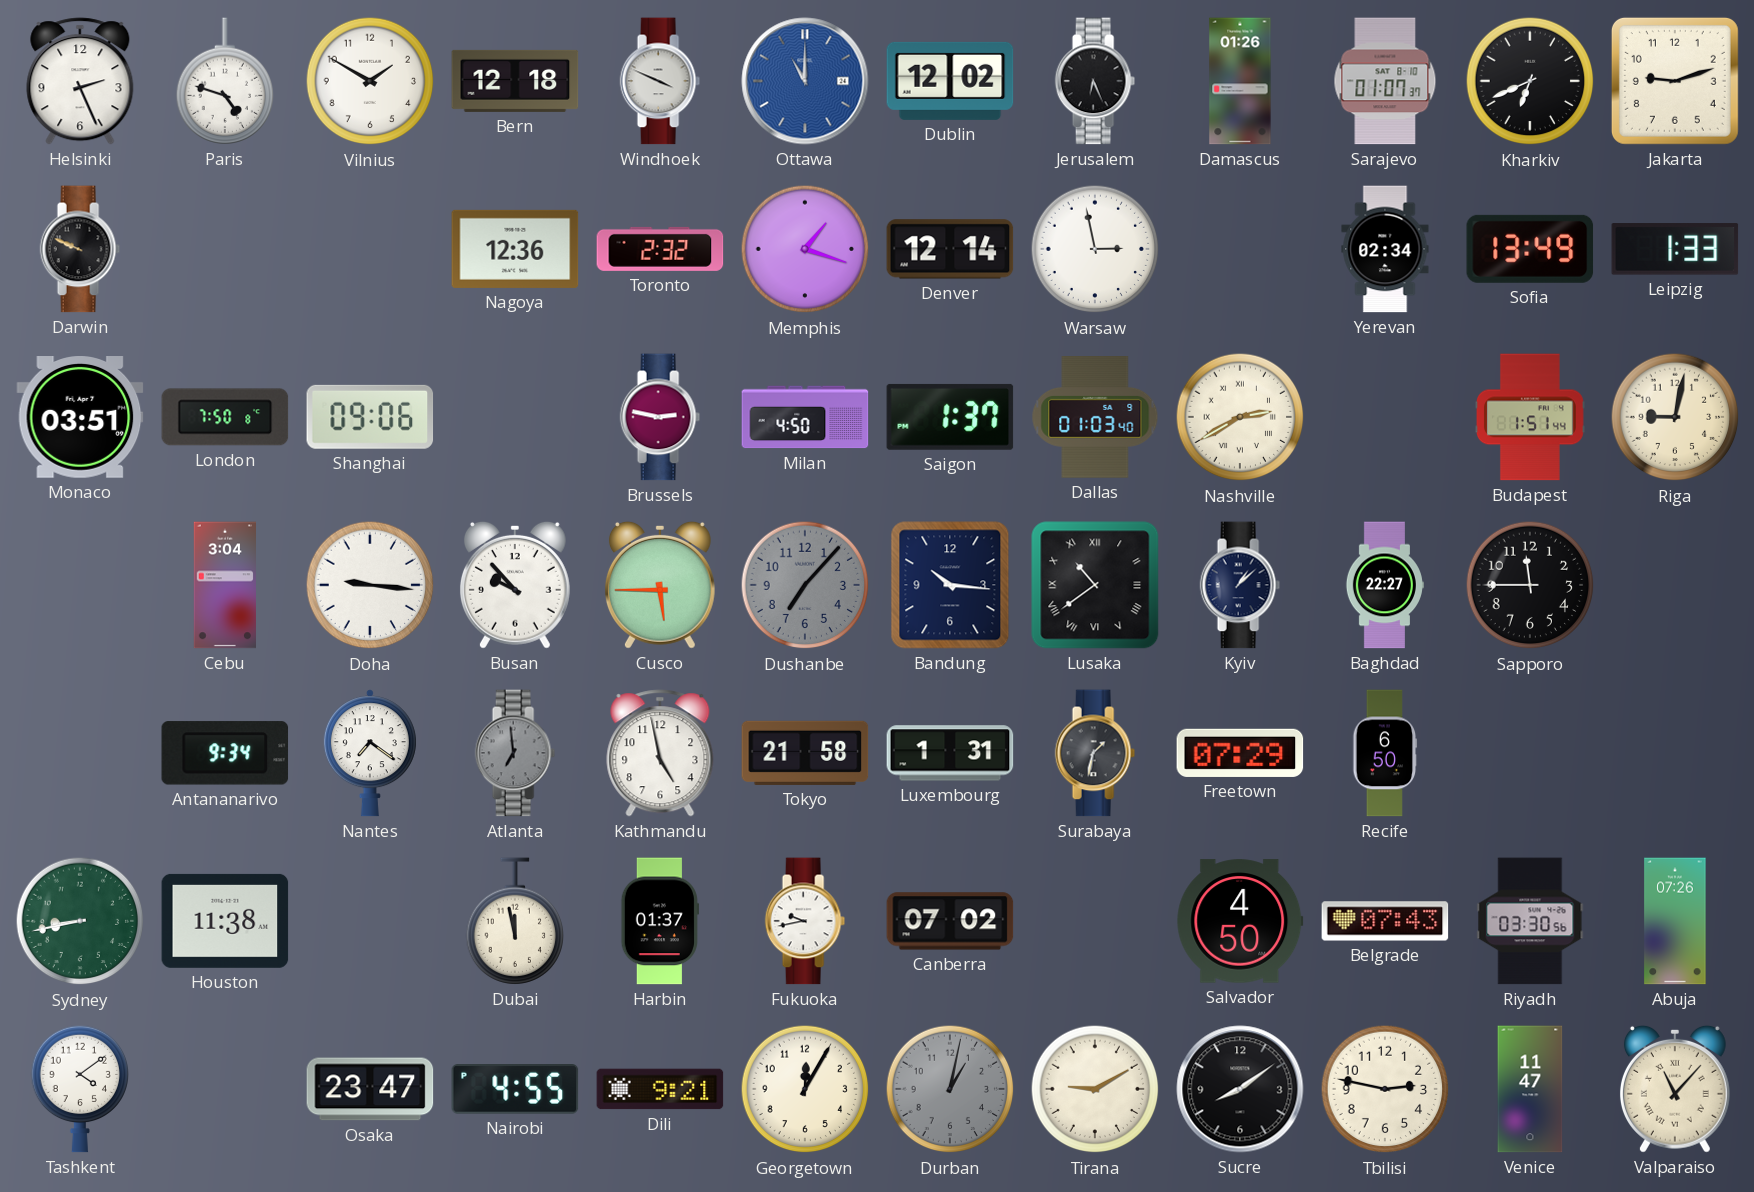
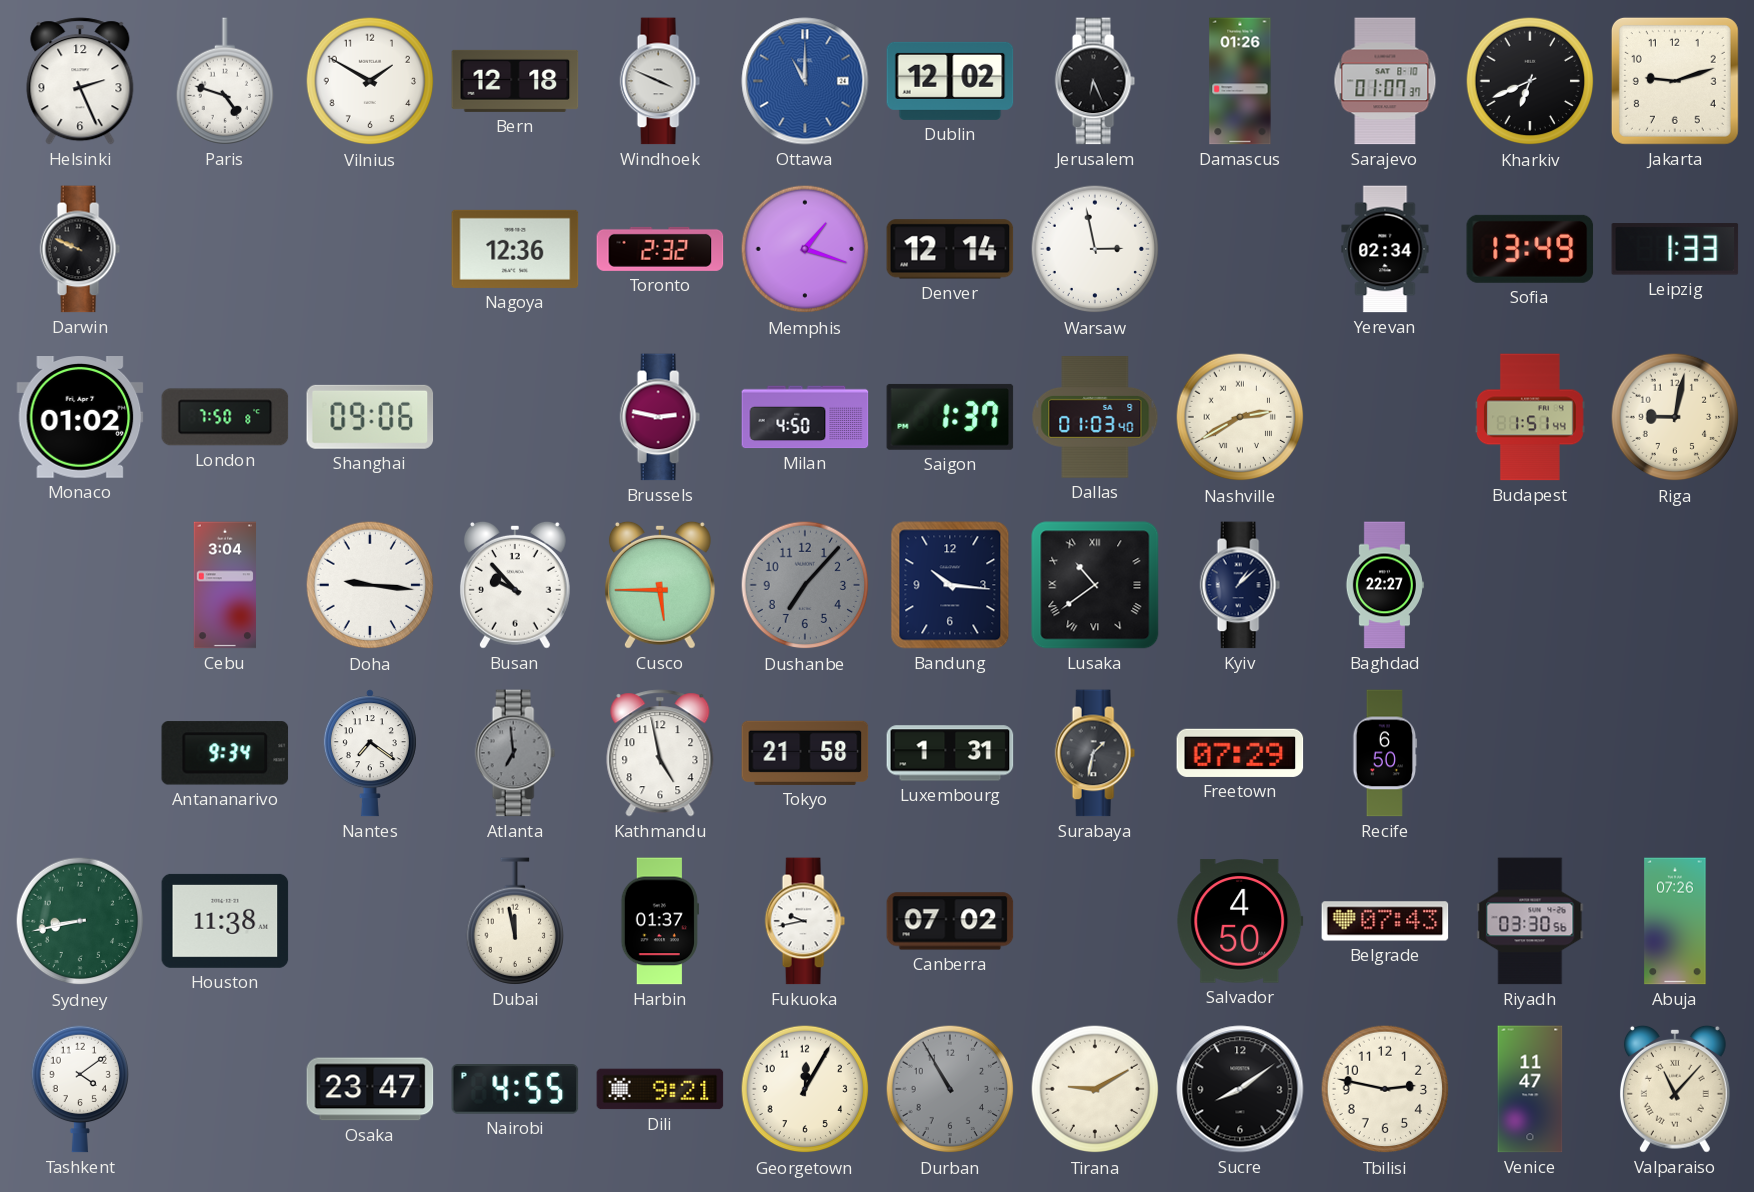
Monaco: 03:51 -> 01:02
Sapporo: 11:45 -> none
Durban: 1:02 -> 10:55
